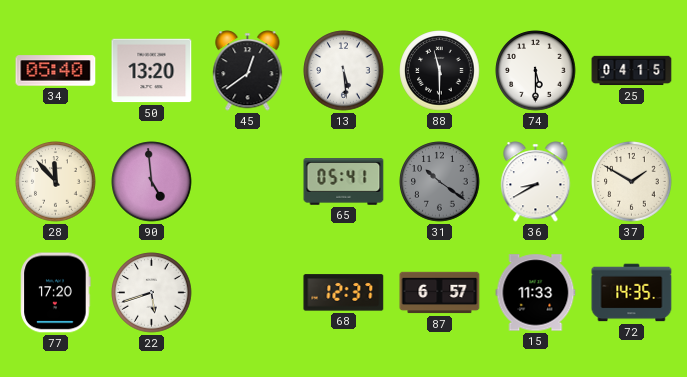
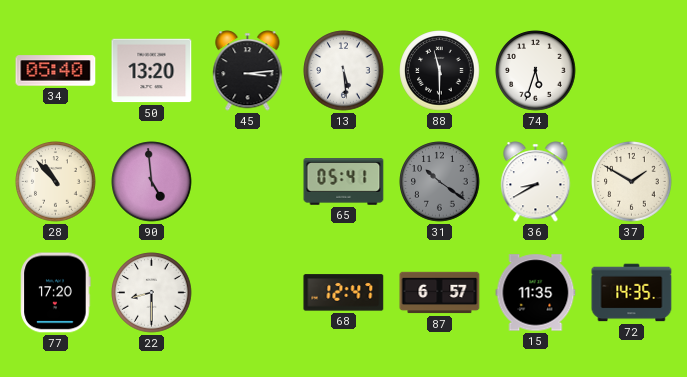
45: 12:39 -> 3:14
74: 5:30 -> 5:33
25: 04:15 -> none
28: 11:53 -> 10:53
22: 5:42 -> 8:30
68: 12:37 -> 12:47
15: 11:33 -> 11:35
